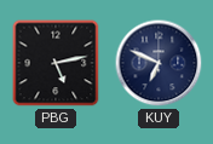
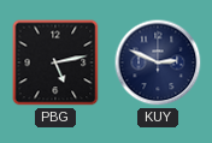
KUY: 6:49 -> 2:49
